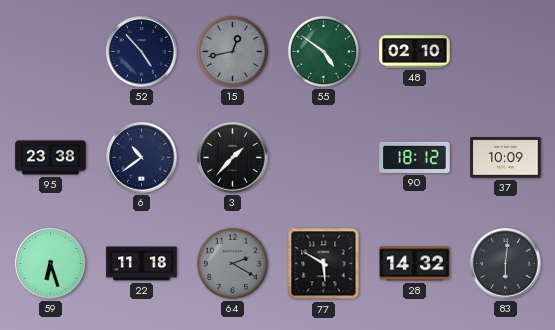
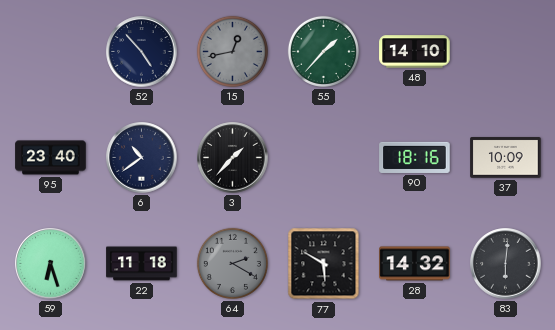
55: 4:51 -> 1:37
48: 02:10 -> 14:10
95: 23:38 -> 23:40
90: 18:12 -> 18:16
